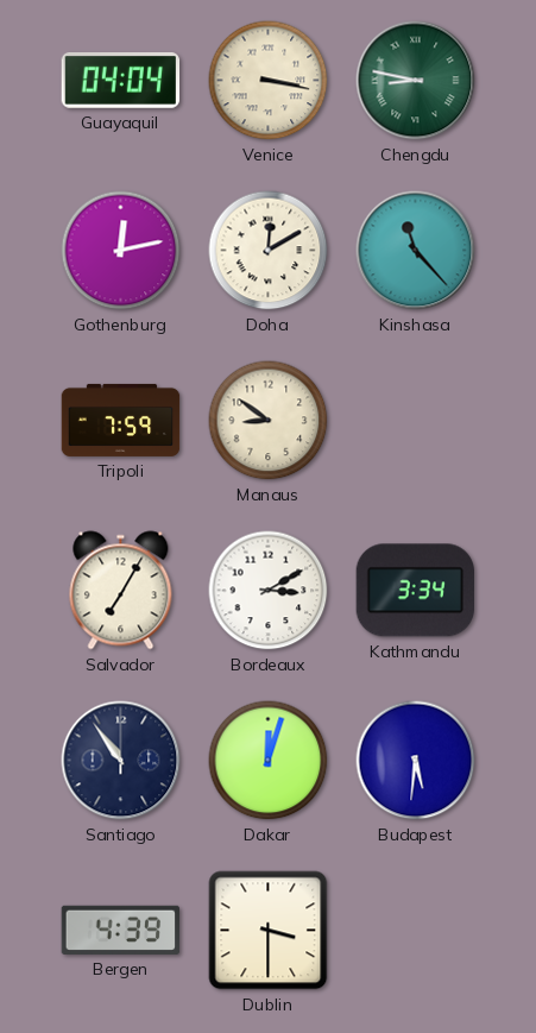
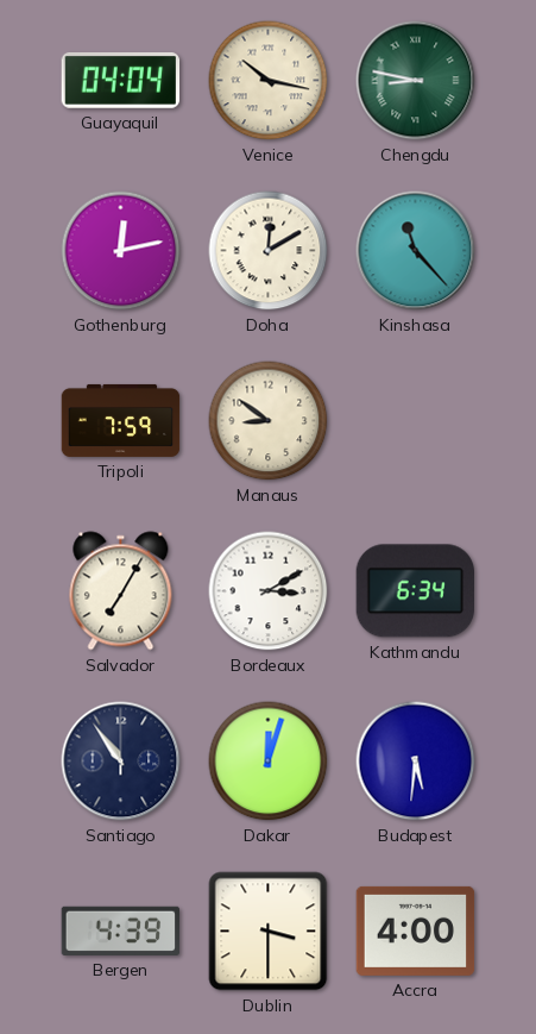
Venice: 3:17 -> 10:17
Kathmandu: 3:34 -> 6:34
Accra: none -> 4:00
